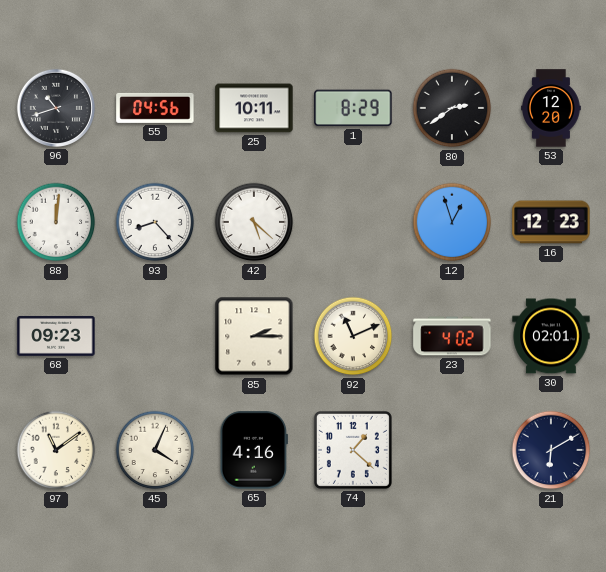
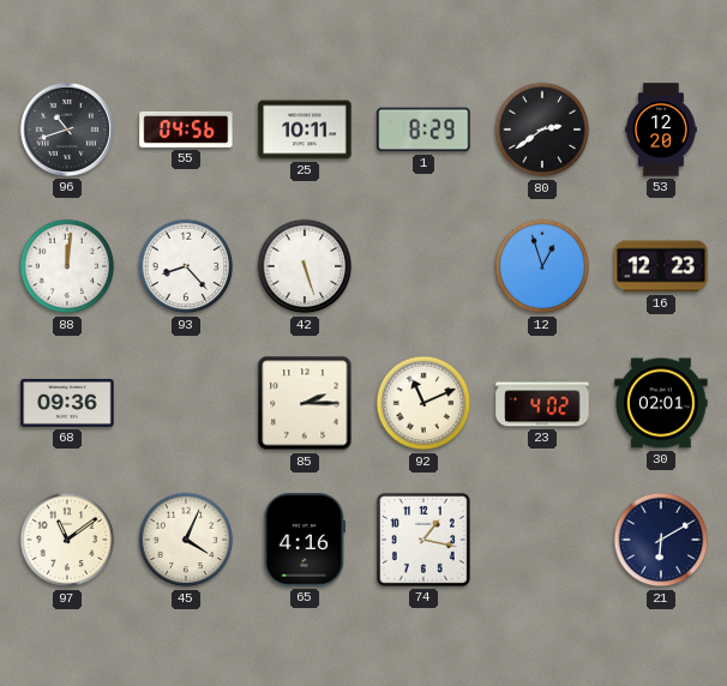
42: 5:22 -> 5:27
68: 09:23 -> 09:36
74: 1:22 -> 1:17
